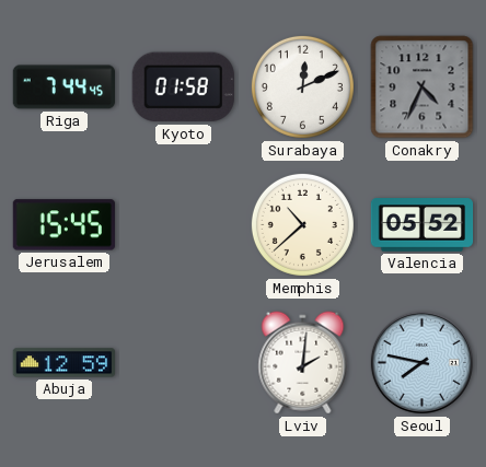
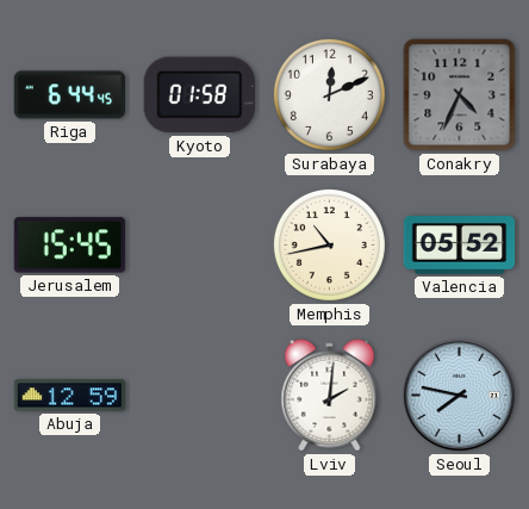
Riga: 7:44 -> 6:44
Memphis: 10:38 -> 10:43
